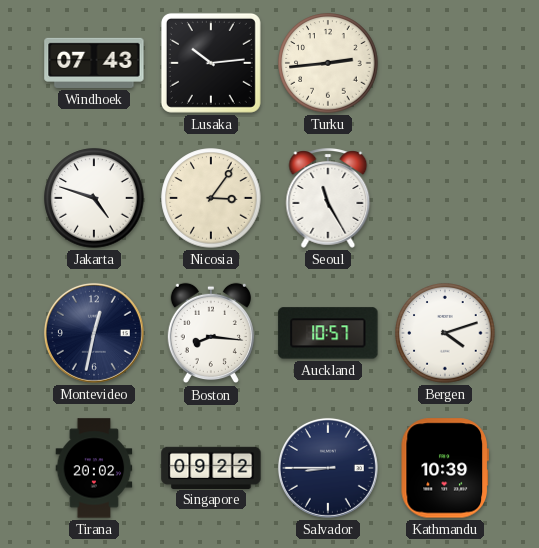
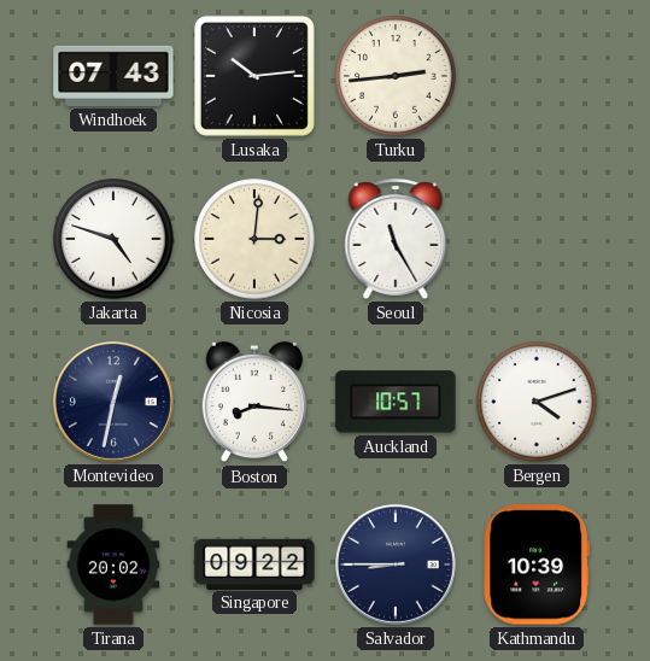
Nicosia: 3:06 -> 3:01
